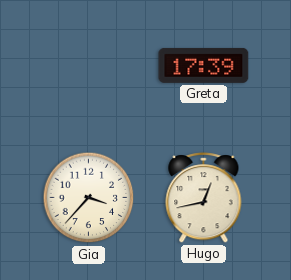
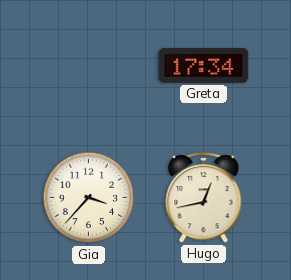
Greta: 17:39 -> 17:34
